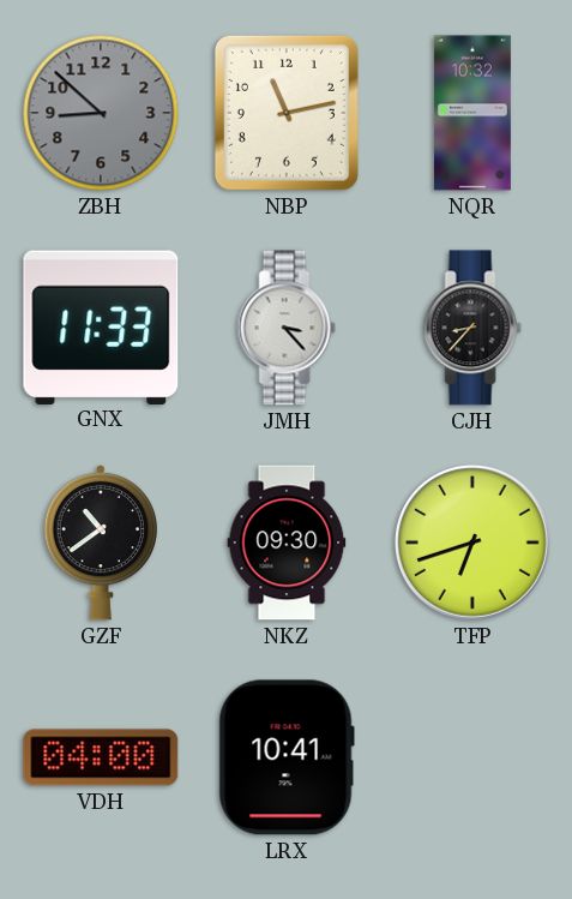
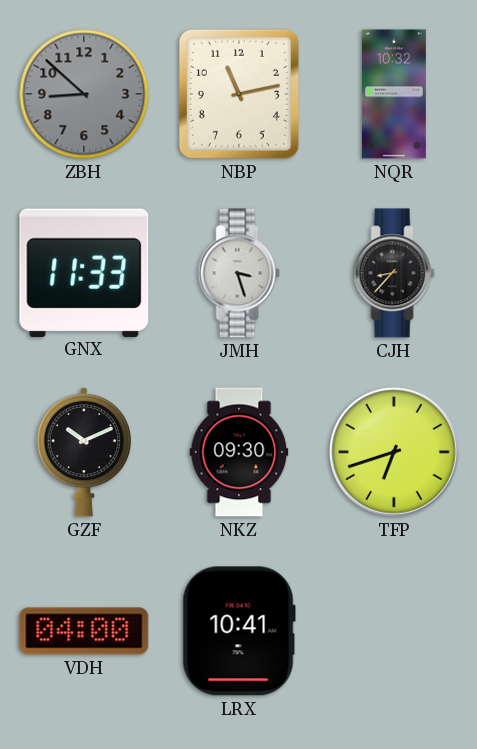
JMH: 3:23 -> 3:27
GZF: 10:39 -> 10:11
